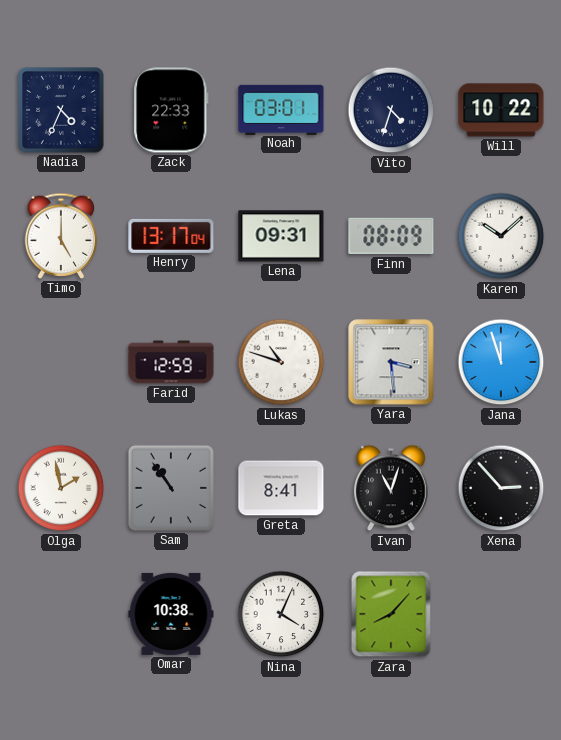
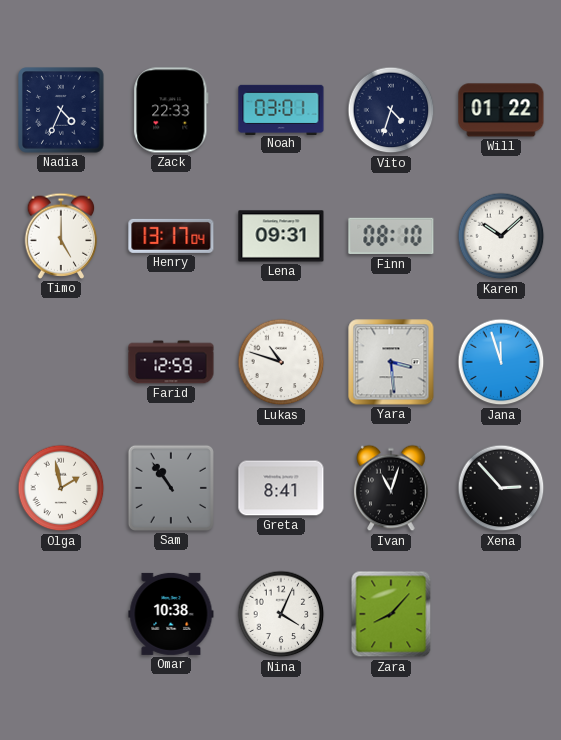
Will: 10:22 -> 01:22
Finn: 08:09 -> 08:10
